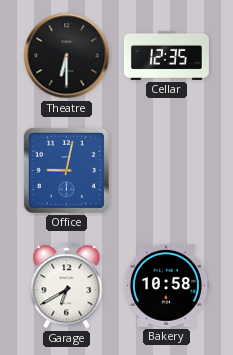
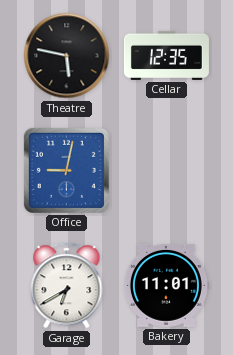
Theatre: 6:30 -> 5:47
Bakery: 10:58 -> 11:01
